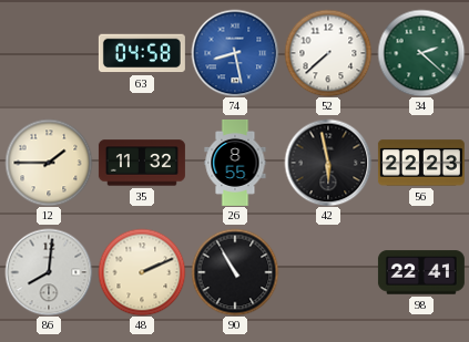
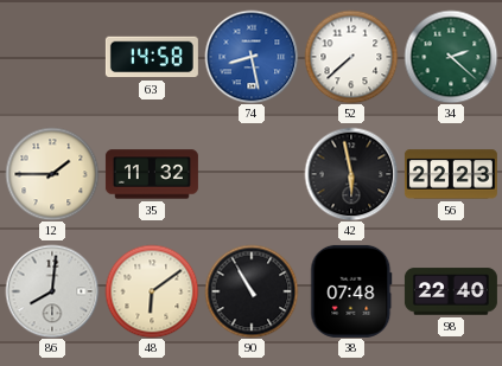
63: 04:58 -> 14:58
26: 8:55 -> none
48: 2:11 -> 6:09
38: none -> 07:48
98: 22:41 -> 22:40
